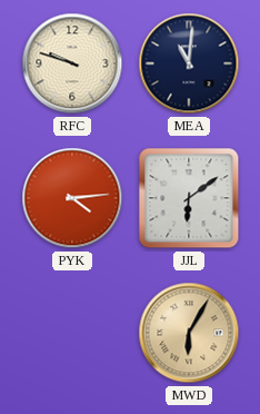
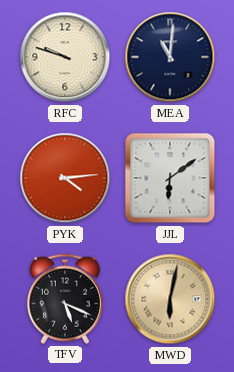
TFV: none -> 5:19
MWD: 6:05 -> 6:02
